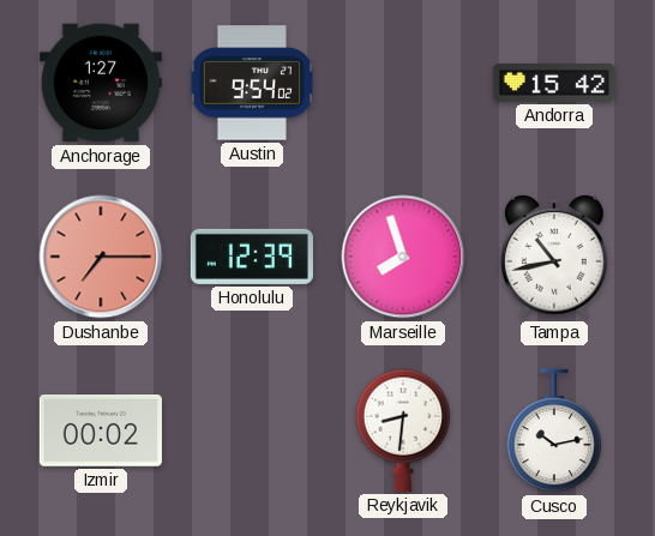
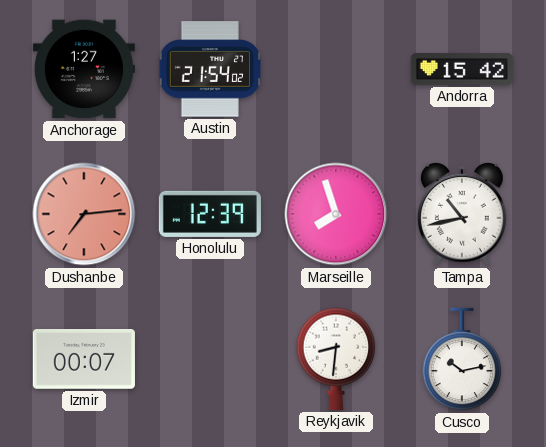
Austin: 9:54 -> 21:54
Dushanbe: 7:15 -> 7:14
Izmir: 00:02 -> 00:07
